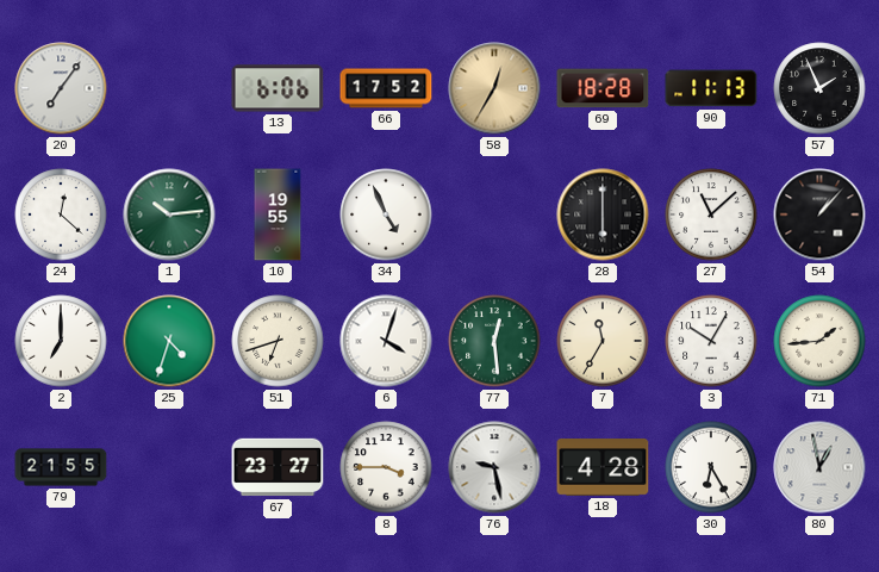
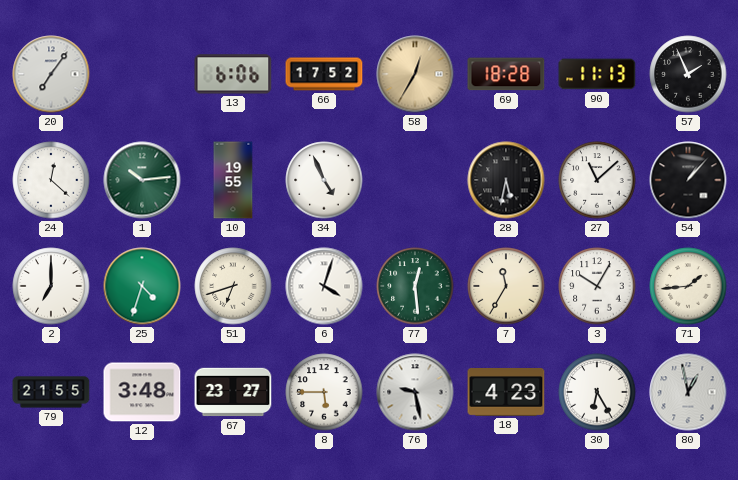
28: 6:00 -> 5:32
12: none -> 3:48
8: 3:45 -> 5:45
18: 4:28 -> 4:23
